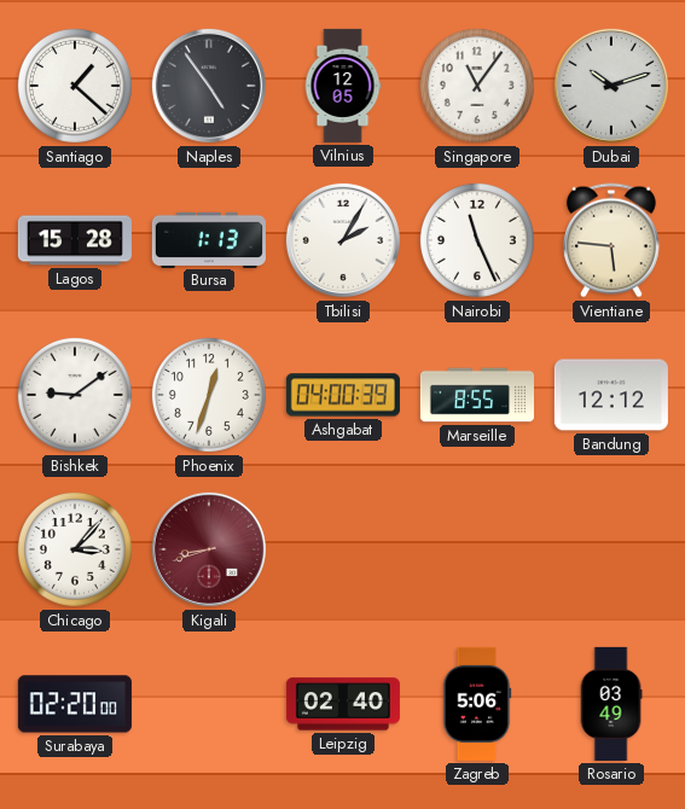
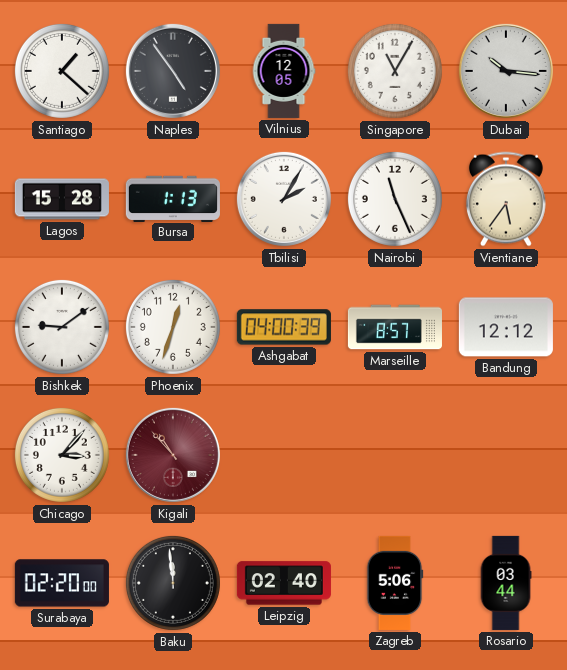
Singapore: 11:06 -> 11:05
Dubai: 10:12 -> 10:16
Vientiane: 5:46 -> 5:36
Marseille: 8:55 -> 8:57
Kigali: 8:42 -> 10:53
Baku: none -> 11:59
Rosario: 03:49 -> 03:44
